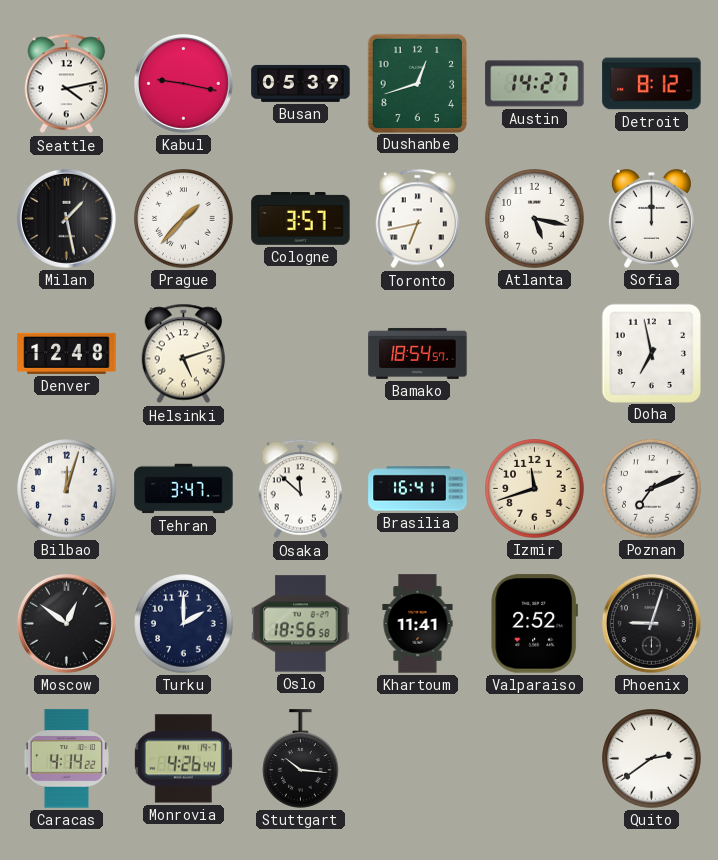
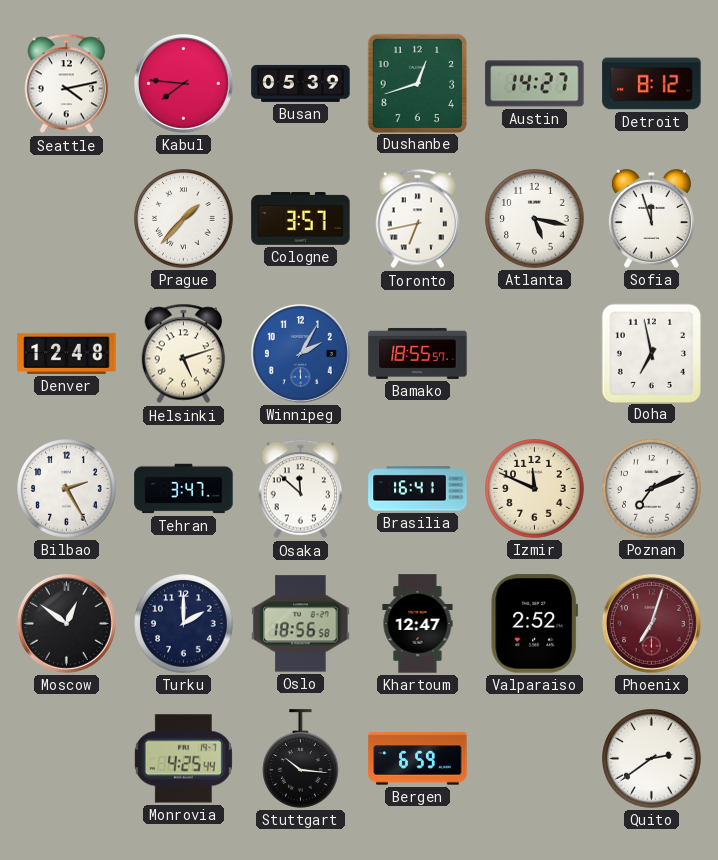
Kabul: 9:17 -> 7:46
Milan: 1:28 -> none
Sofia: 12:00 -> 11:57
Winnipeg: none -> 2:05
Bamako: 18:54 -> 18:55
Bilbao: 12:03 -> 2:25
Izmir: 11:42 -> 11:49
Khartoum: 11:41 -> 12:47
Phoenix: 9:03 -> 7:03
Phoenix dial: black -> burgundy
Caracas: 4:14 -> none
Monrovia: 4:26 -> 4:25
Bergen: none -> 6:59
